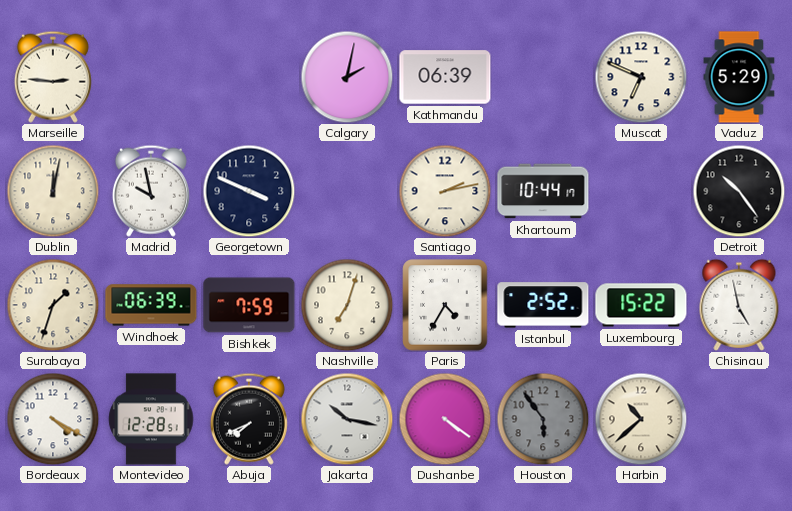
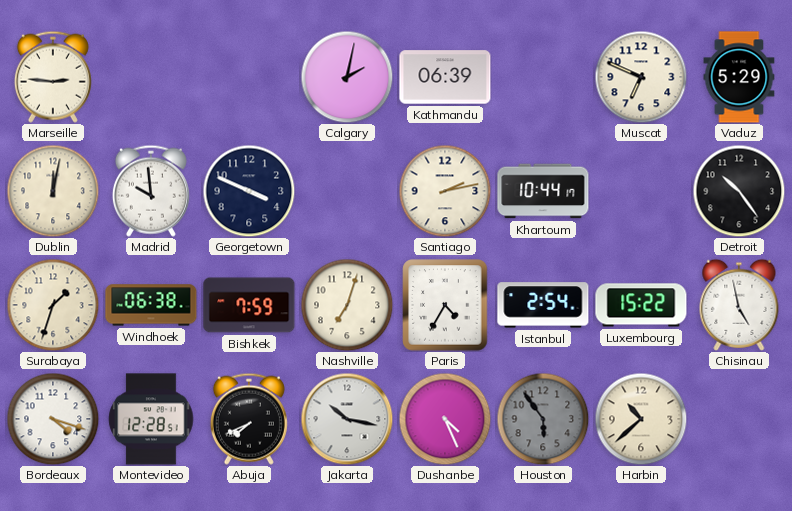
Madrid: 9:58 -> 9:59
Windhoek: 06:39 -> 06:38
Istanbul: 2:52 -> 2:54
Bordeaux: 4:20 -> 4:18
Dushanbe: 4:21 -> 4:26
